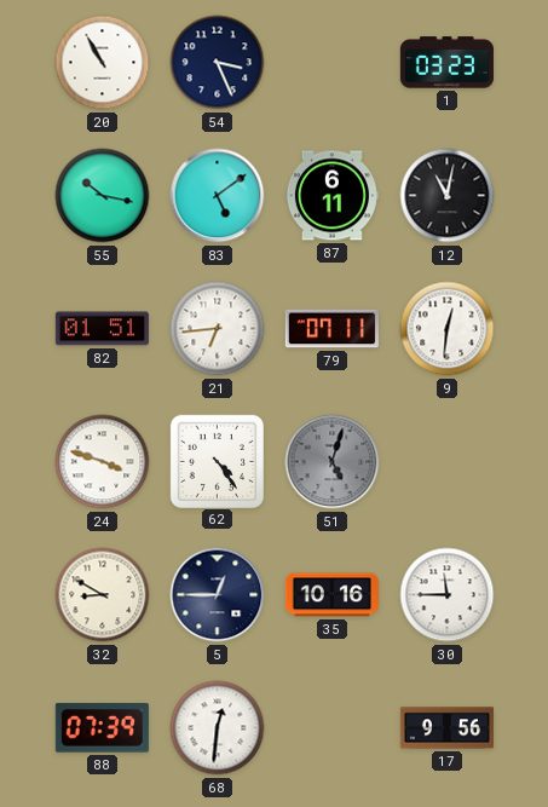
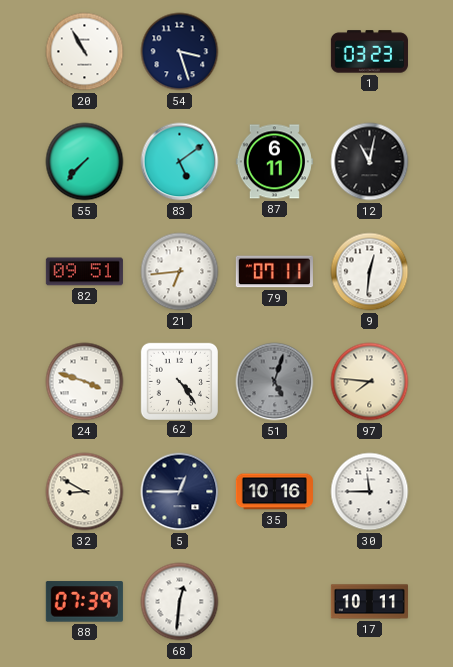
54: 3:26 -> 3:27
55: 10:17 -> 7:37
82: 01:51 -> 09:51
97: none -> 7:46
17: 9:56 -> 10:11
